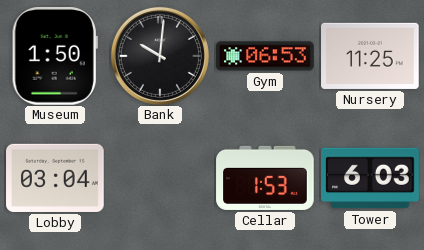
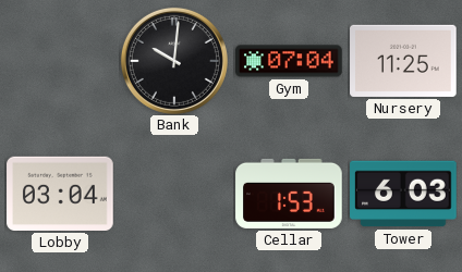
Museum: 1:50 -> none
Gym: 06:53 -> 07:04
